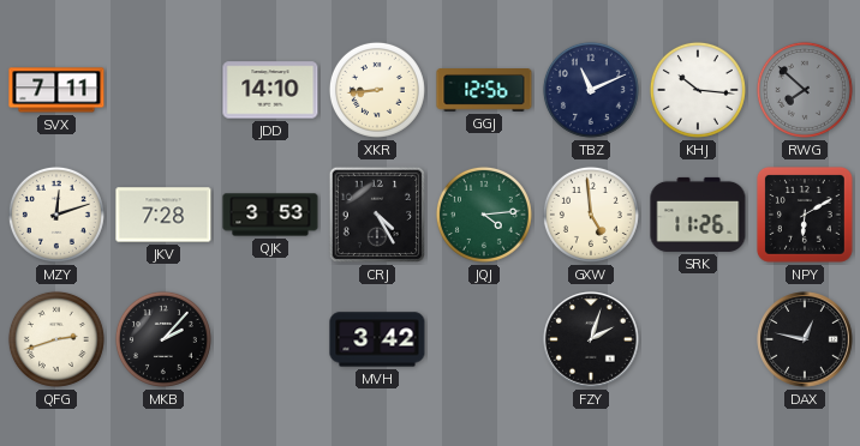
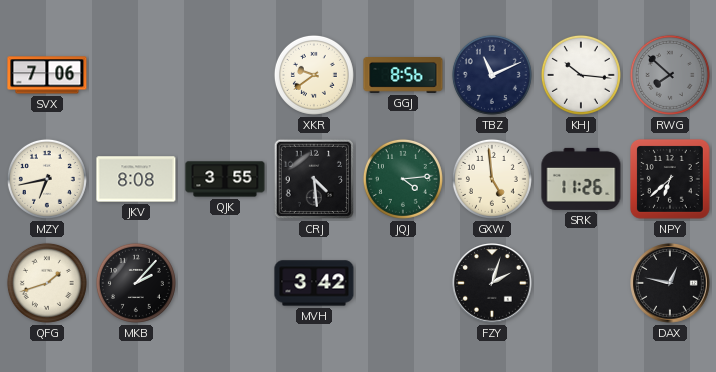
SVX: 7:11 -> 7:06
JDD: 14:10 -> none
XKR: 8:44 -> 9:39
GGJ: 12:56 -> 8:56
MZY: 12:12 -> 6:43
JKV: 7:28 -> 8:08
QJK: 3:53 -> 3:55
CRJ: 4:25 -> 4:29
NPY: 6:10 -> 6:38
QFG: 2:42 -> 1:42
